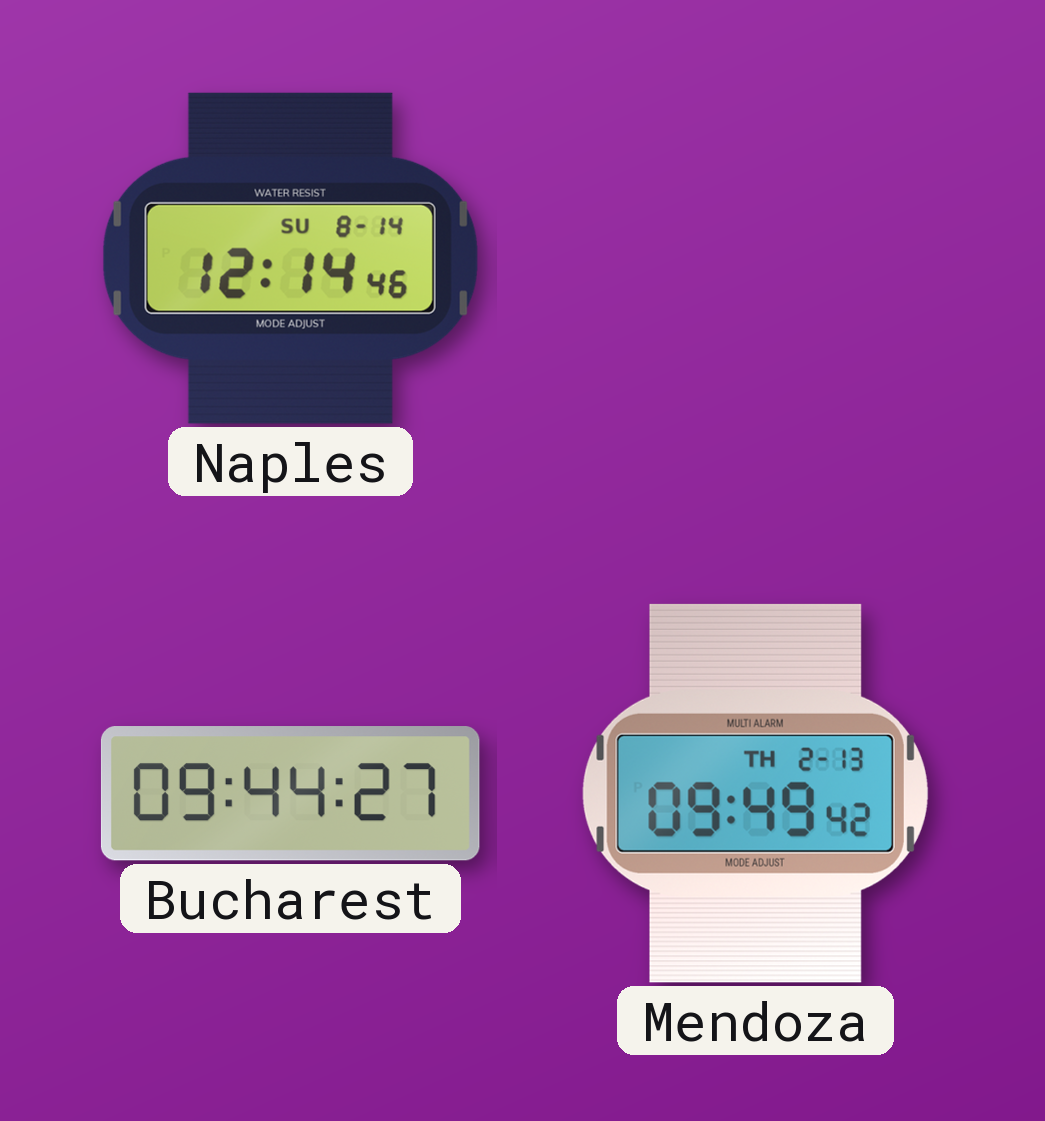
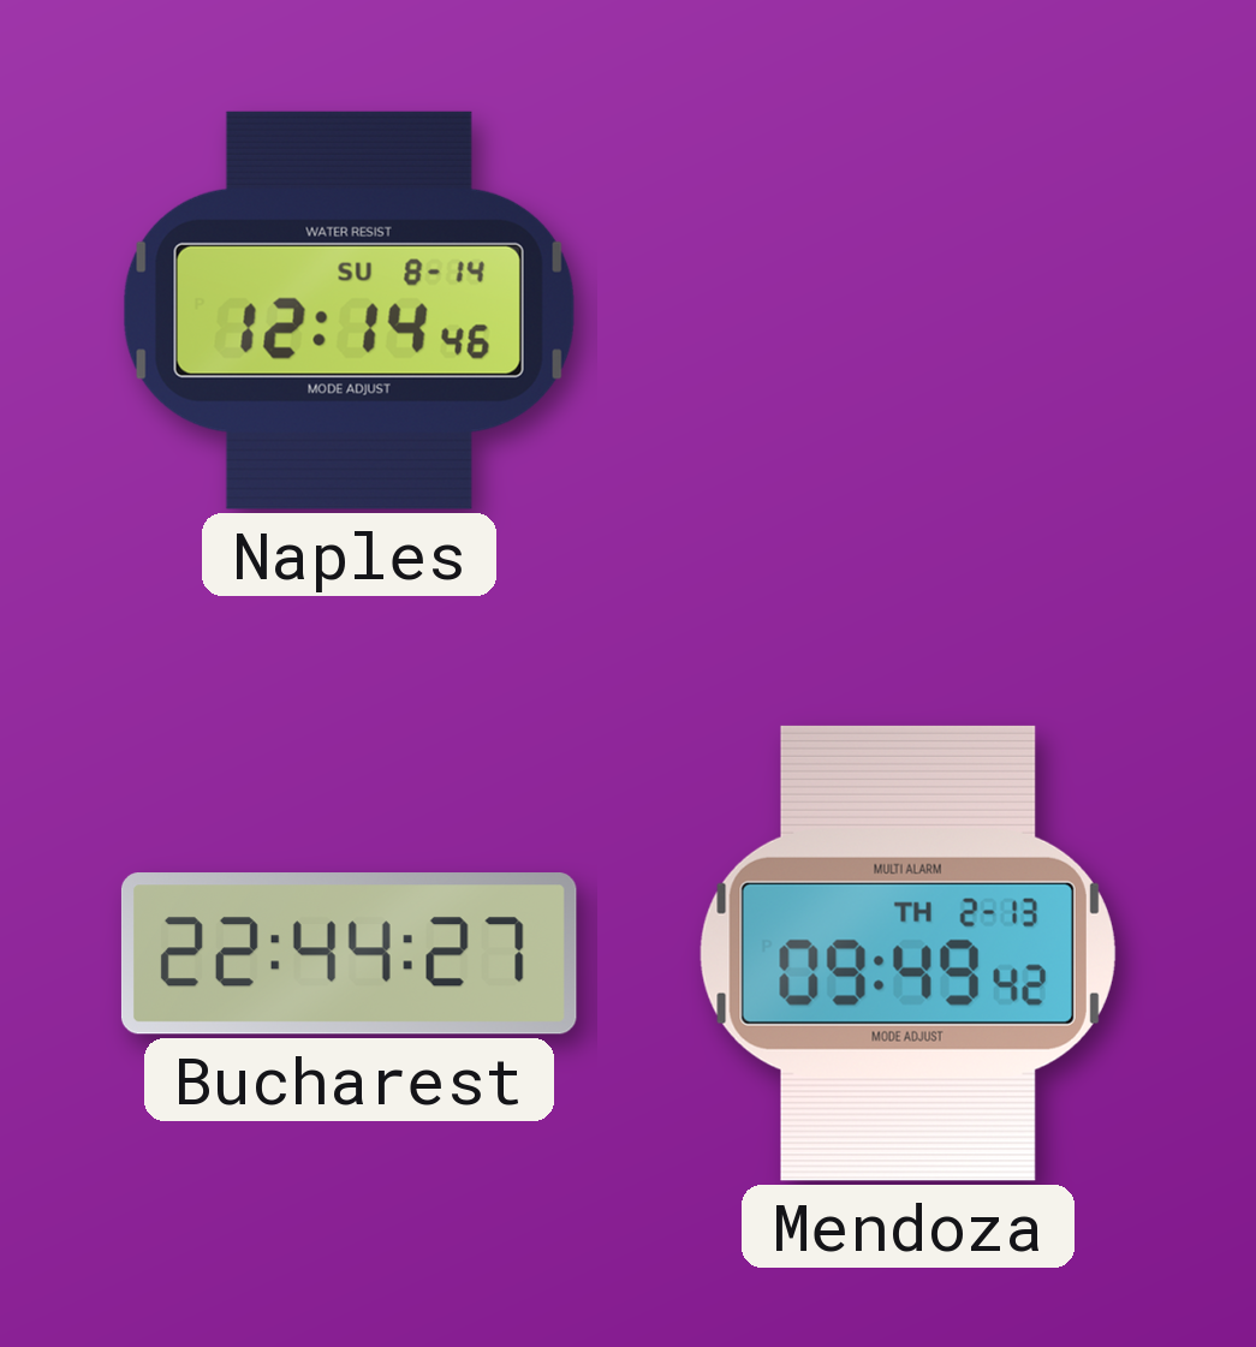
Bucharest: 09:44 -> 22:44
